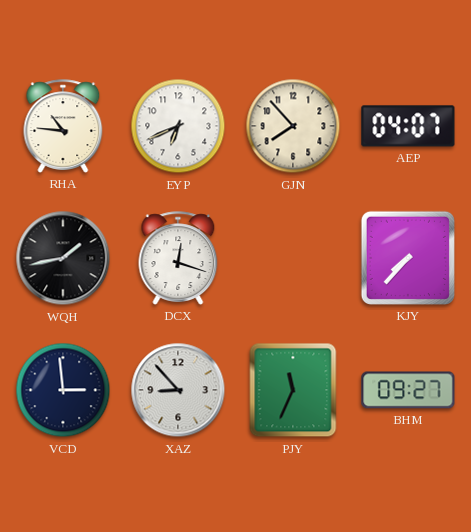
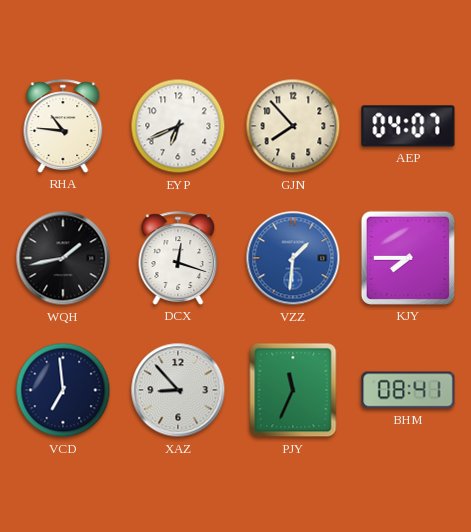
VZZ: none -> 1:31
KJY: 7:37 -> 7:45
VCD: 2:59 -> 6:59
BHM: 09:27 -> 08:41
